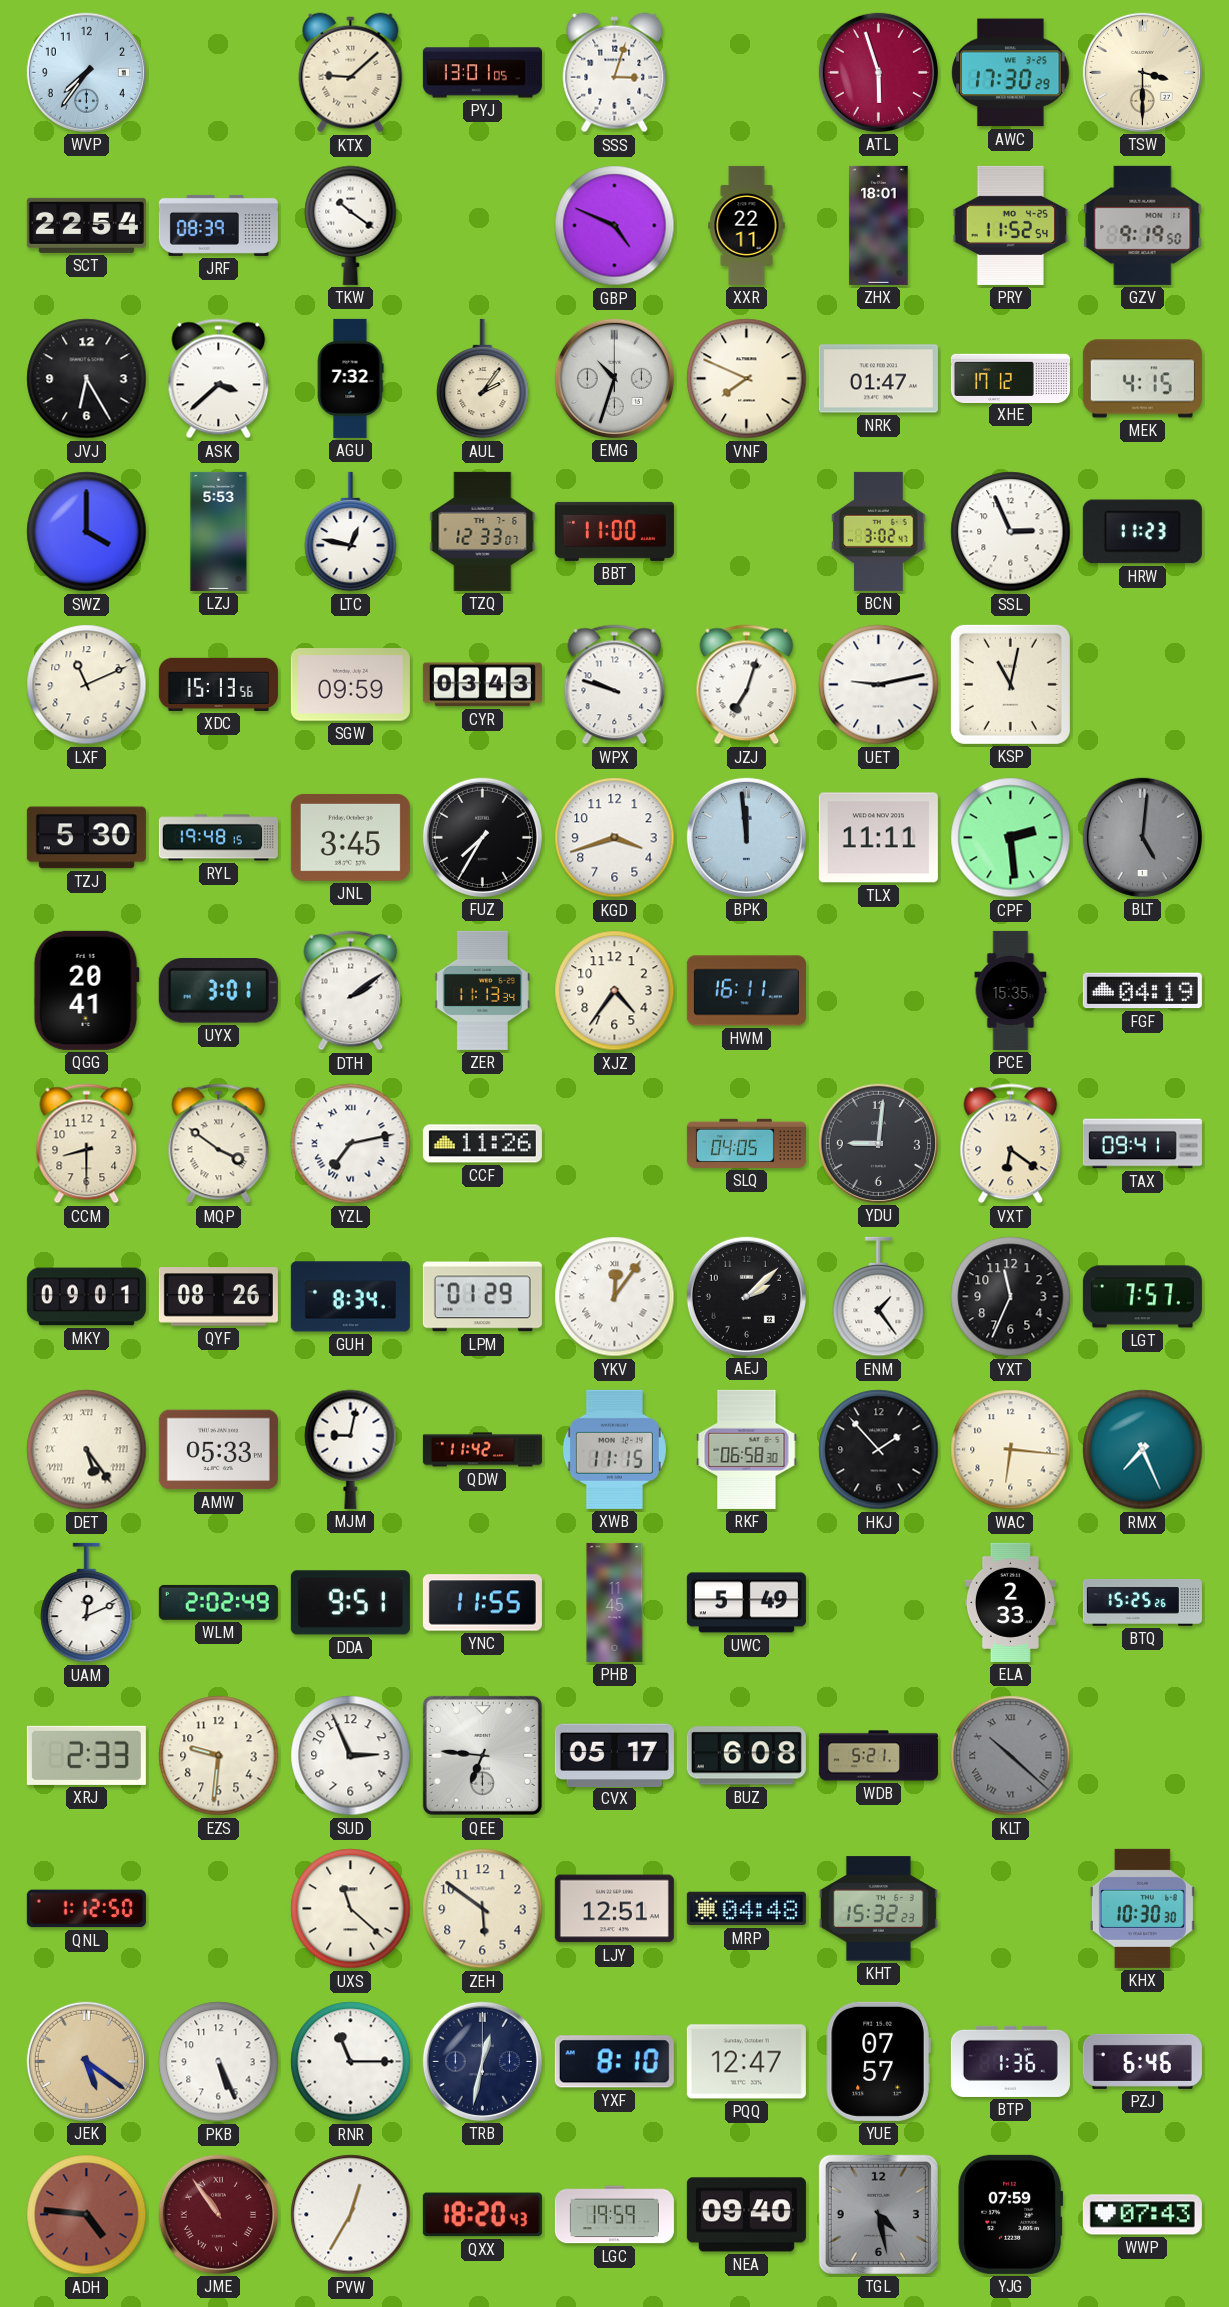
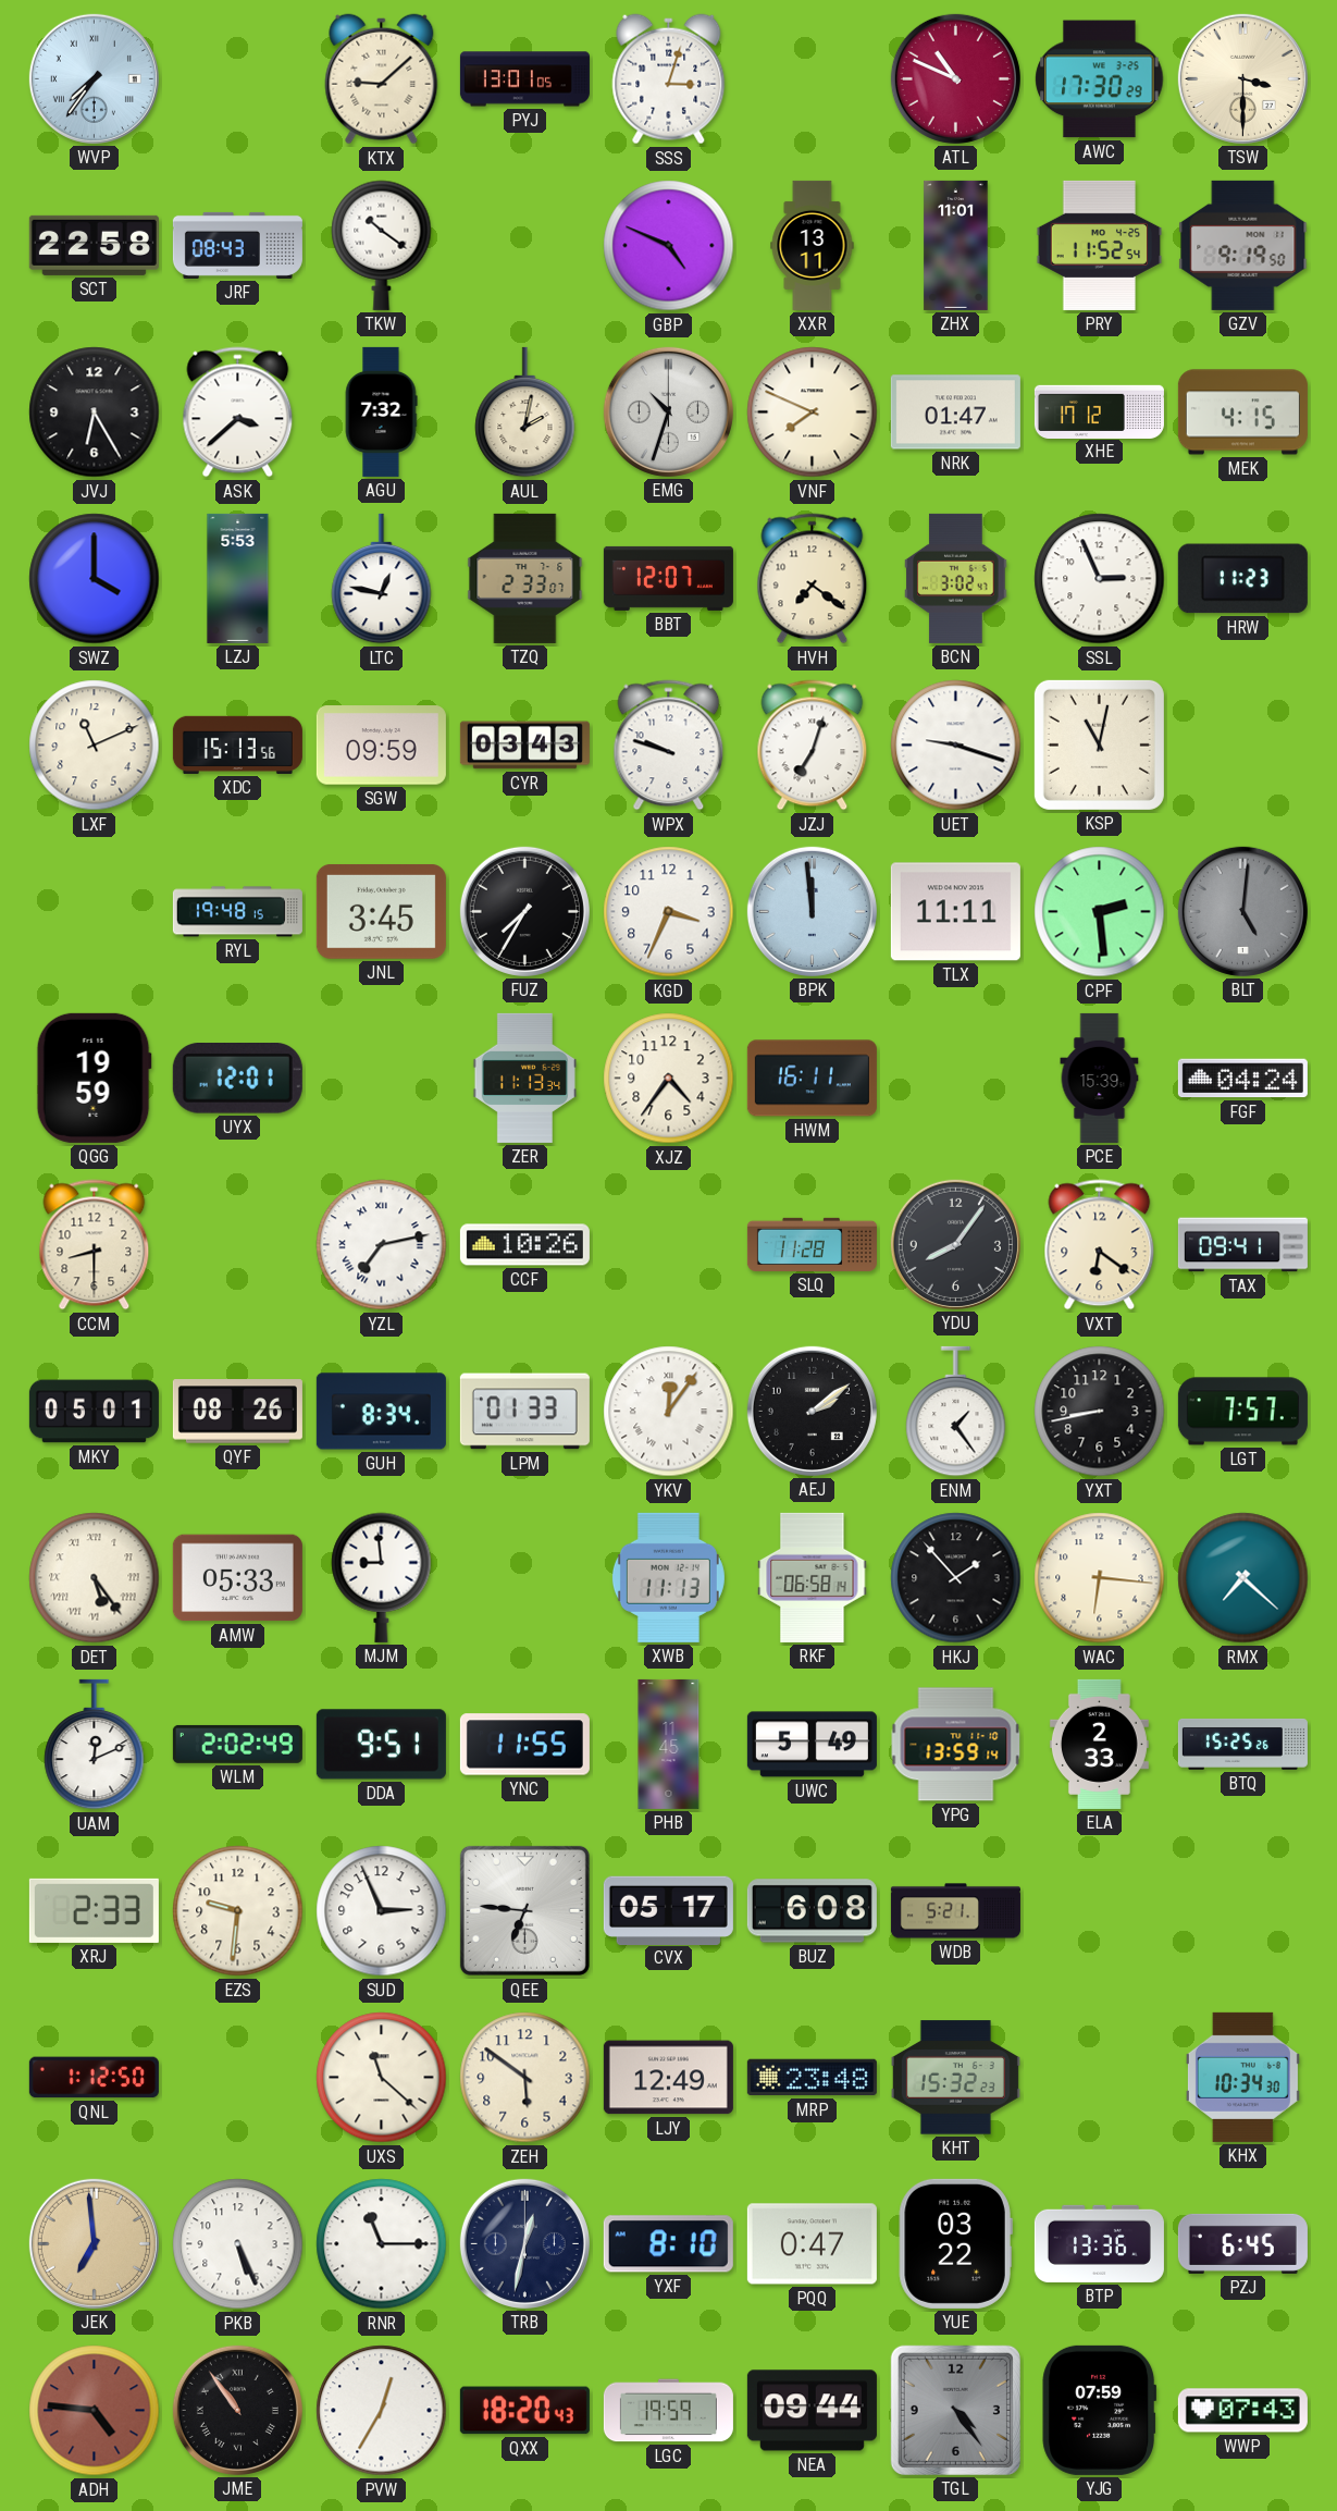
WVP numerals: Arabic -> Roman
ATL: 5:57 -> 10:49
SCT: 22:54 -> 22:58
JRF: 08:39 -> 08:43
XXR: 22:11 -> 13:11
ZHX: 18:01 -> 11:01
AUL: 2:06 -> 2:02
TZQ: 12:33 -> 2:33
BBT: 11:00 -> 12:07
HVH: none -> 7:21
UET: 9:13 -> 9:18
TZJ: 5:30 -> none
KGD: 3:42 -> 3:34
QGG: 20:41 -> 19:59
UYX: 3:01 -> 12:01
DTH: 2:09 -> none
PCE: 15:35 -> 15:39
FGF: 04:19 -> 04:24
MQP: 3:51 -> none
CCF: 11:26 -> 10:26
SLQ: 04:05 -> 11:28
YDU: 9:01 -> 8:06
MKY: 09:01 -> 05:01
LPM: 01:29 -> 01:33
AEJ: 2:08 -> 2:09
YXT: 11:34 -> 8:43
MJM: 9:02 -> 8:59
QDW: 11:42 -> none
XWB: 11:15 -> 11:13
RKF: 06:58:30 -> 06:58:14
RMX: 7:26 -> 7:22
YPG: none -> 13:59
KLT: 10:22 -> none
LJY: 12:51 -> 12:49
MRP: 04:48 -> 23:48
KHX: 10:30 -> 10:34
JEK: 5:21 -> 6:59
PQQ: 12:47 -> 0:47
YUE: 07:57 -> 03:22
BTP: 1:36 -> 13:36
PZJ: 6:46 -> 6:45
JME dial: burgundy -> black
NEA: 09:40 -> 09:44
TGL: 4:28 -> 4:24
